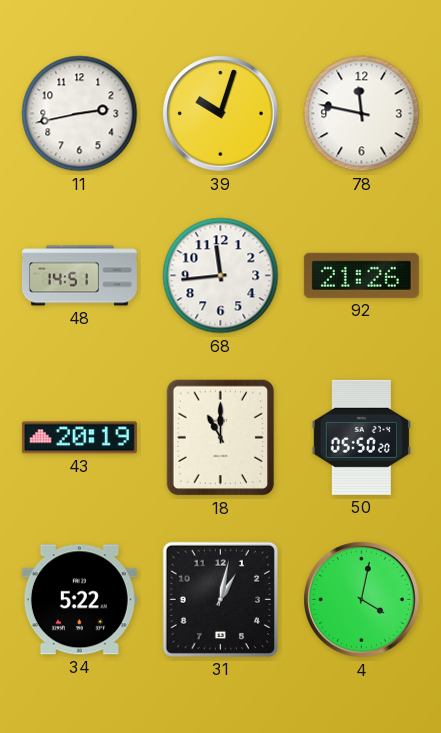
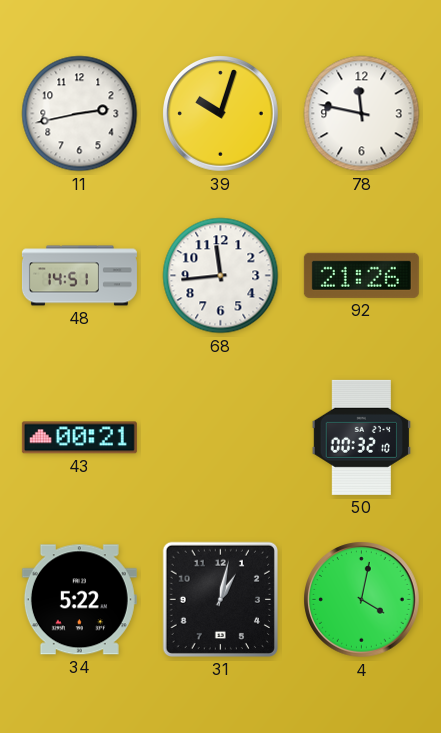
43: 20:19 -> 00:21
18: 11:00 -> none
50: 05:50 -> 00:32
